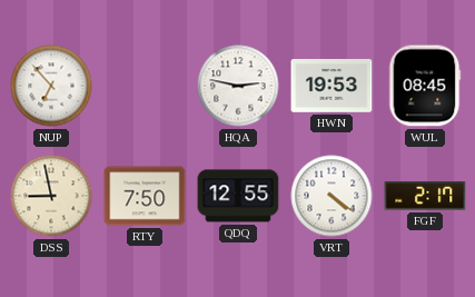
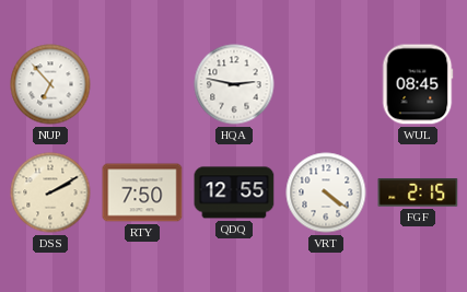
HWN: 19:53 -> none
DSS: 8:58 -> 2:10
FGF: 2:17 -> 2:15
